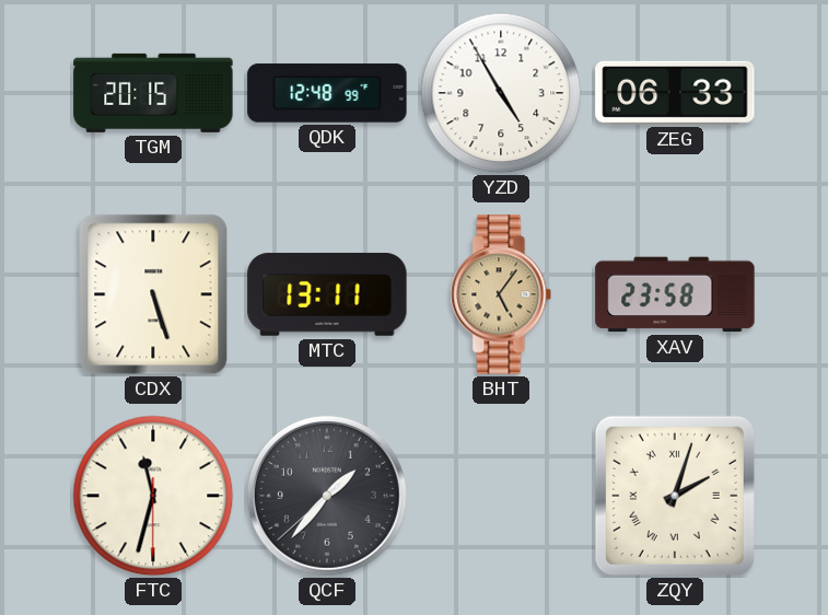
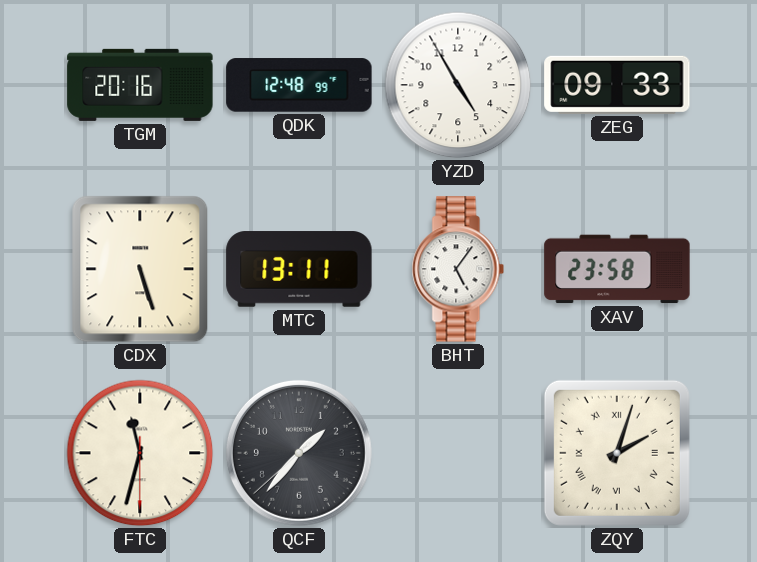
TGM: 20:15 -> 20:16
ZEG: 06:33 -> 09:33
BHT dial: champagne -> white
